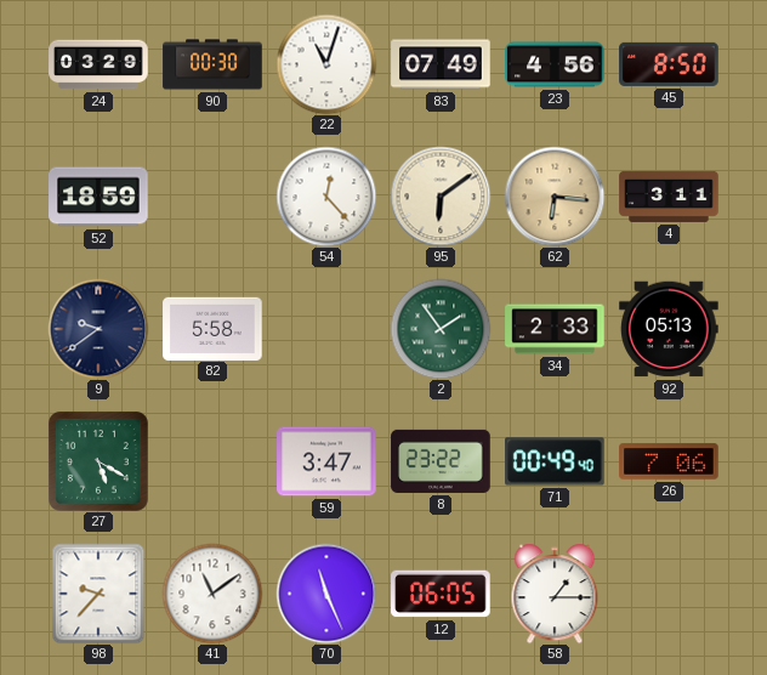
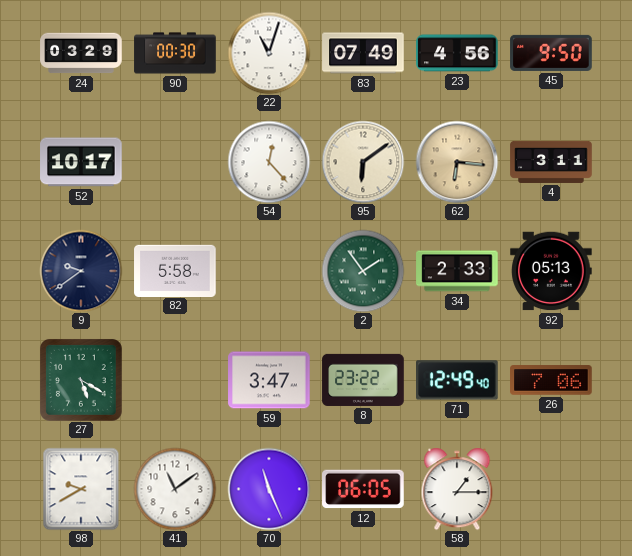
45: 8:50 -> 9:50
52: 18:59 -> 10:17
71: 00:49 -> 12:49
98: 9:37 -> 9:40
